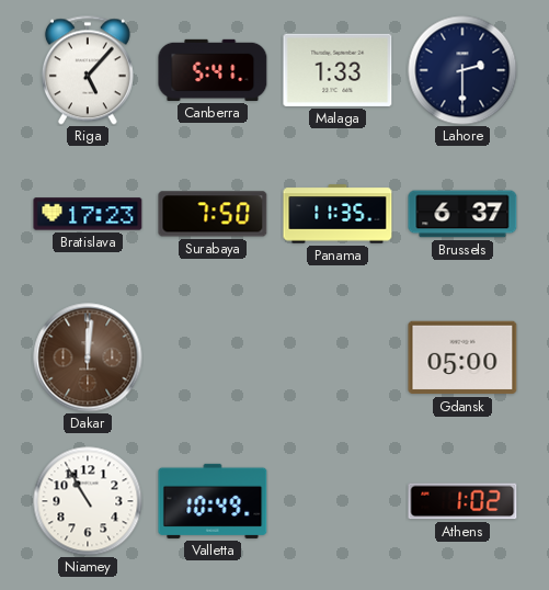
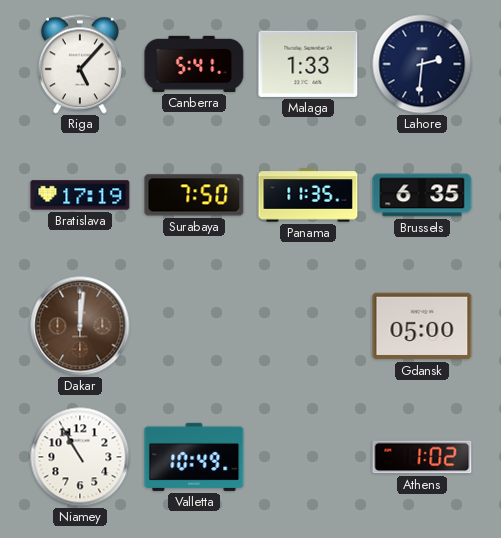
Lahore: 2:30 -> 2:31
Bratislava: 17:23 -> 17:19
Brussels: 6:37 -> 6:35
